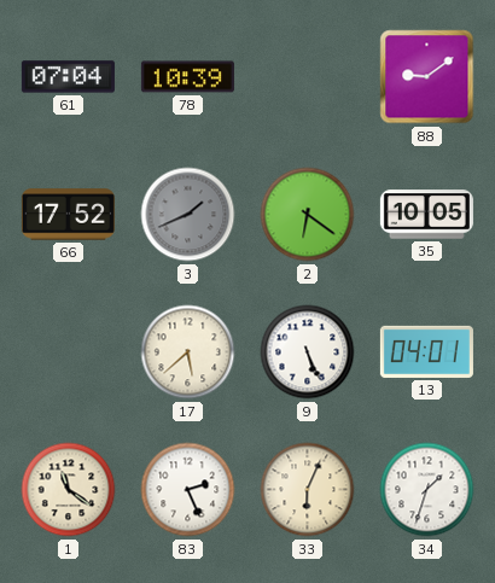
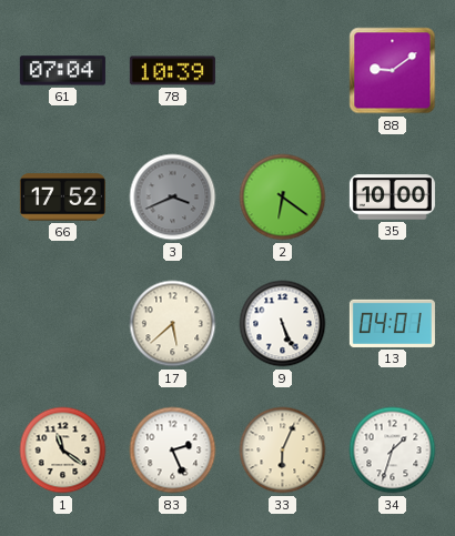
3: 1:41 -> 3:41
35: 10:05 -> 10:00
